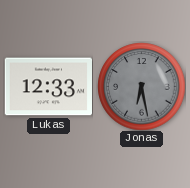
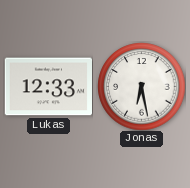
Jonas dial: grey -> white
